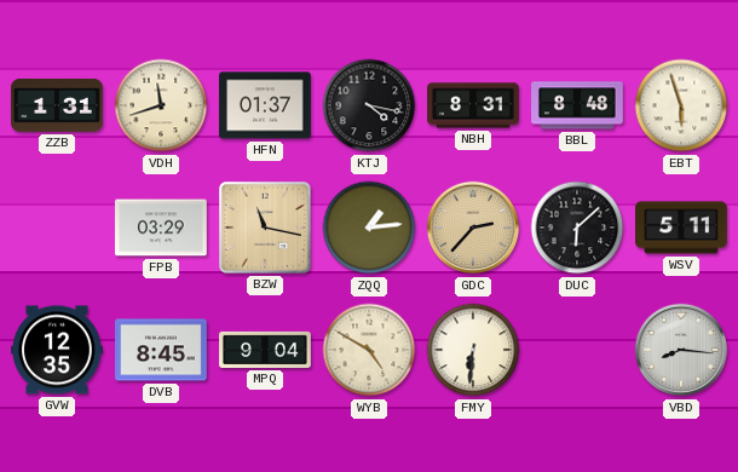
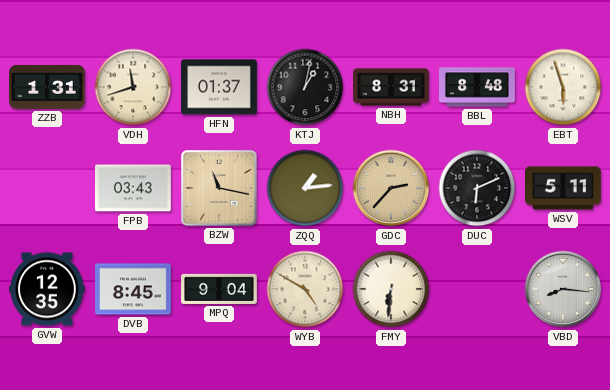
KTJ: 4:17 -> 1:02
FPB: 03:29 -> 03:43
DUC: 6:08 -> 6:11
